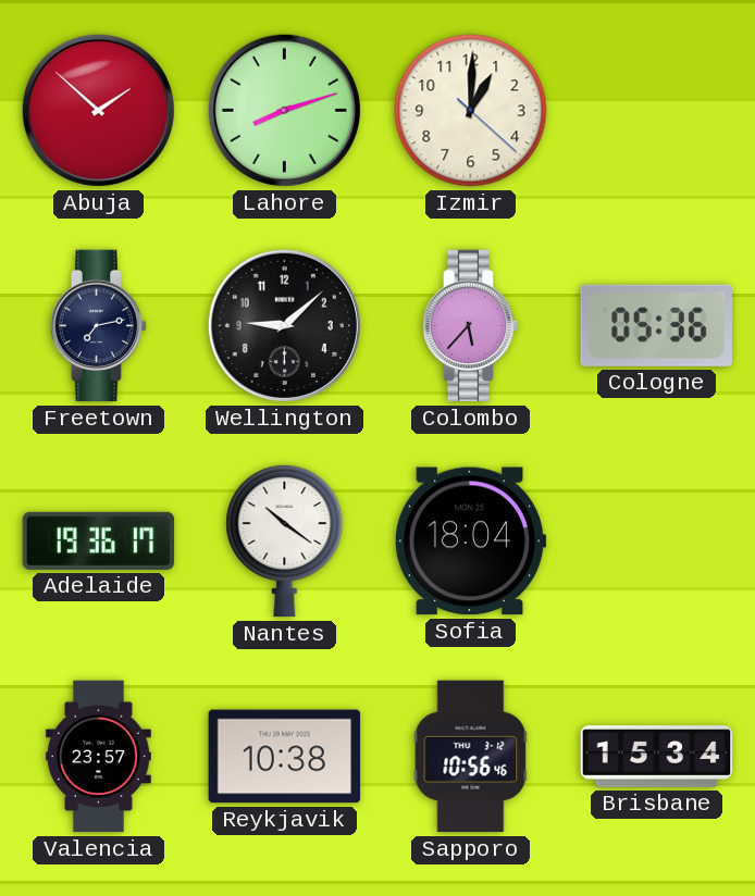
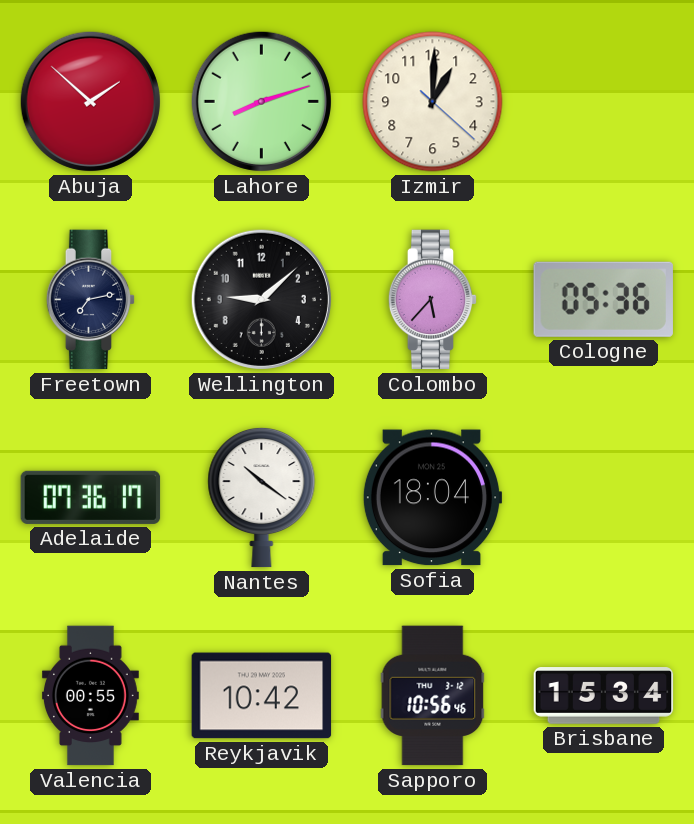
Adelaide: 19:36 -> 07:36
Valencia: 23:57 -> 00:55
Reykjavik: 10:38 -> 10:42
